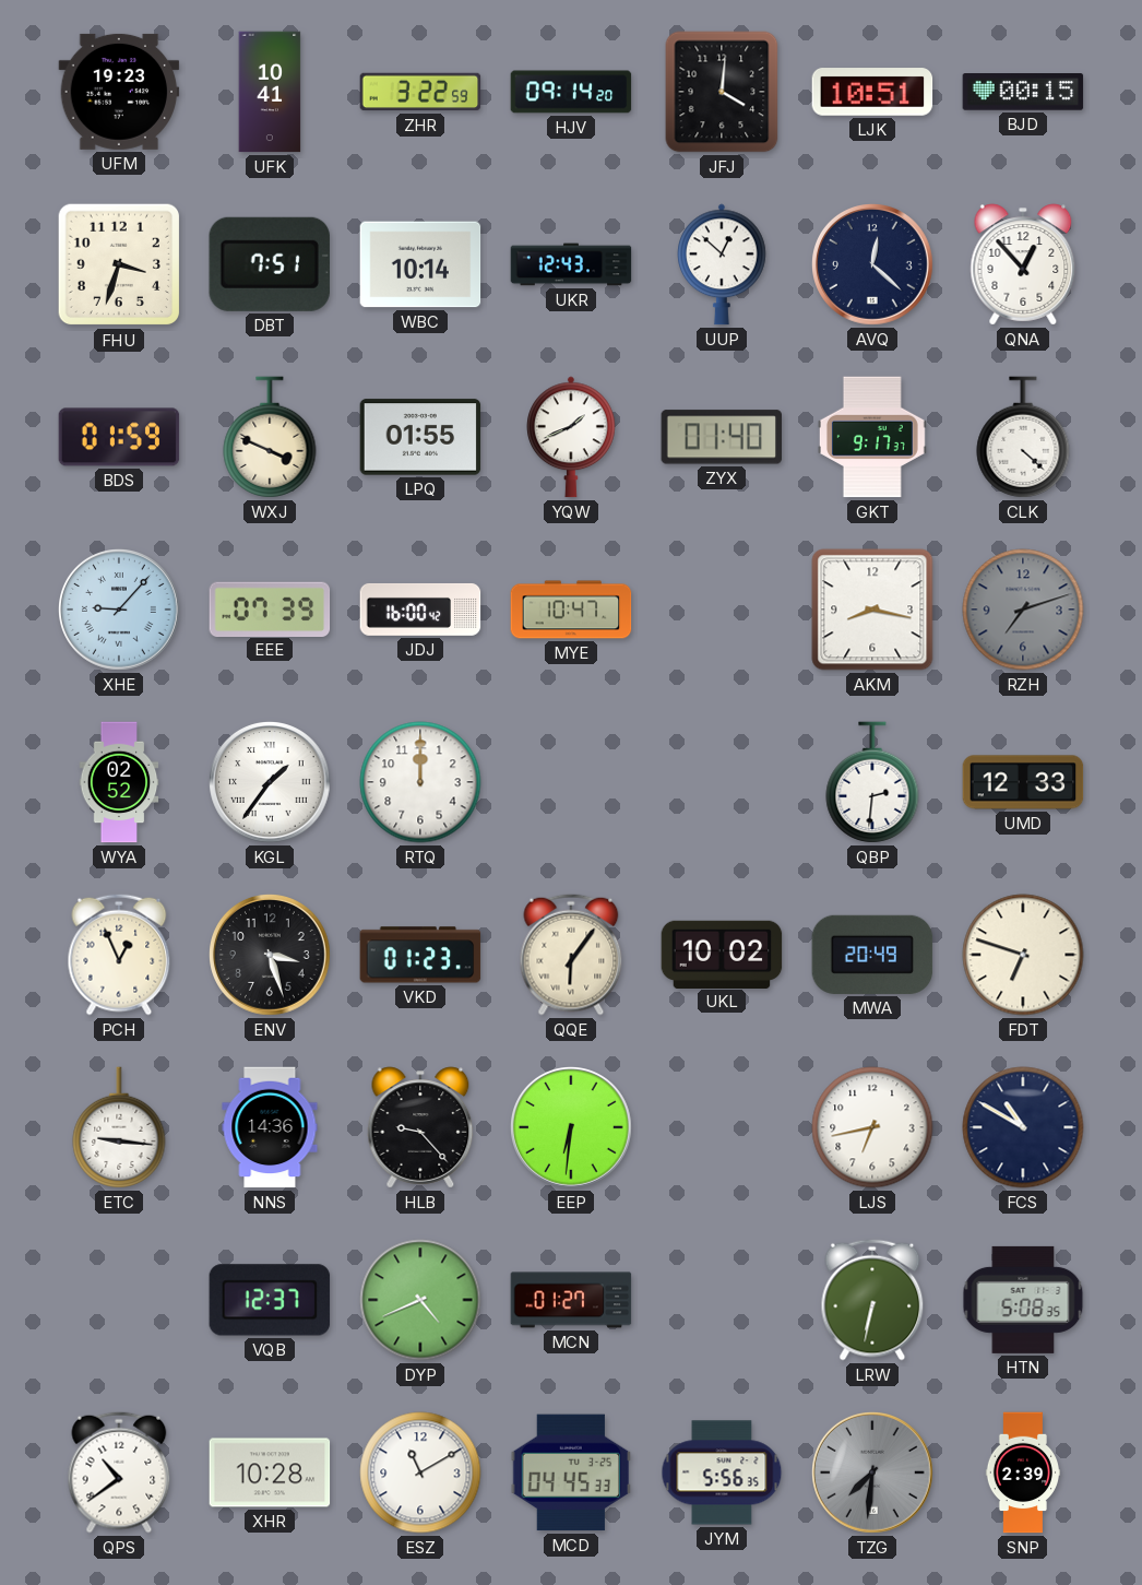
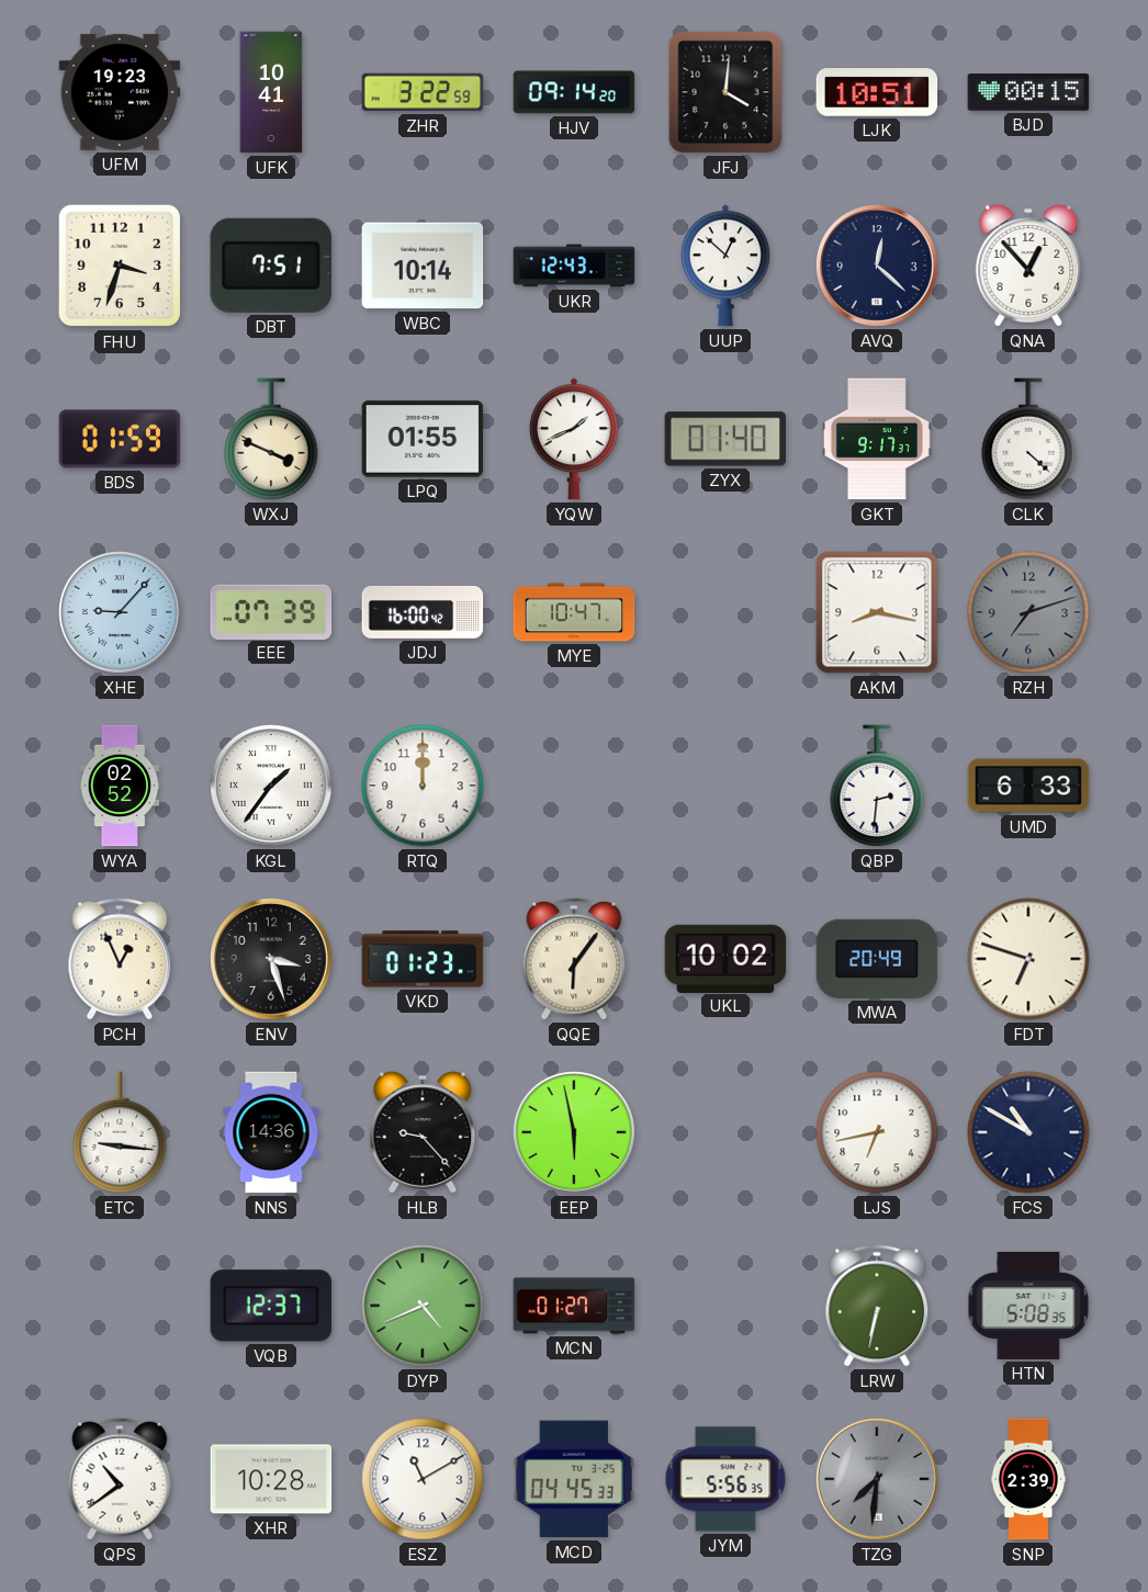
UMD: 12:33 -> 6:33
EEP: 6:31 -> 5:58
